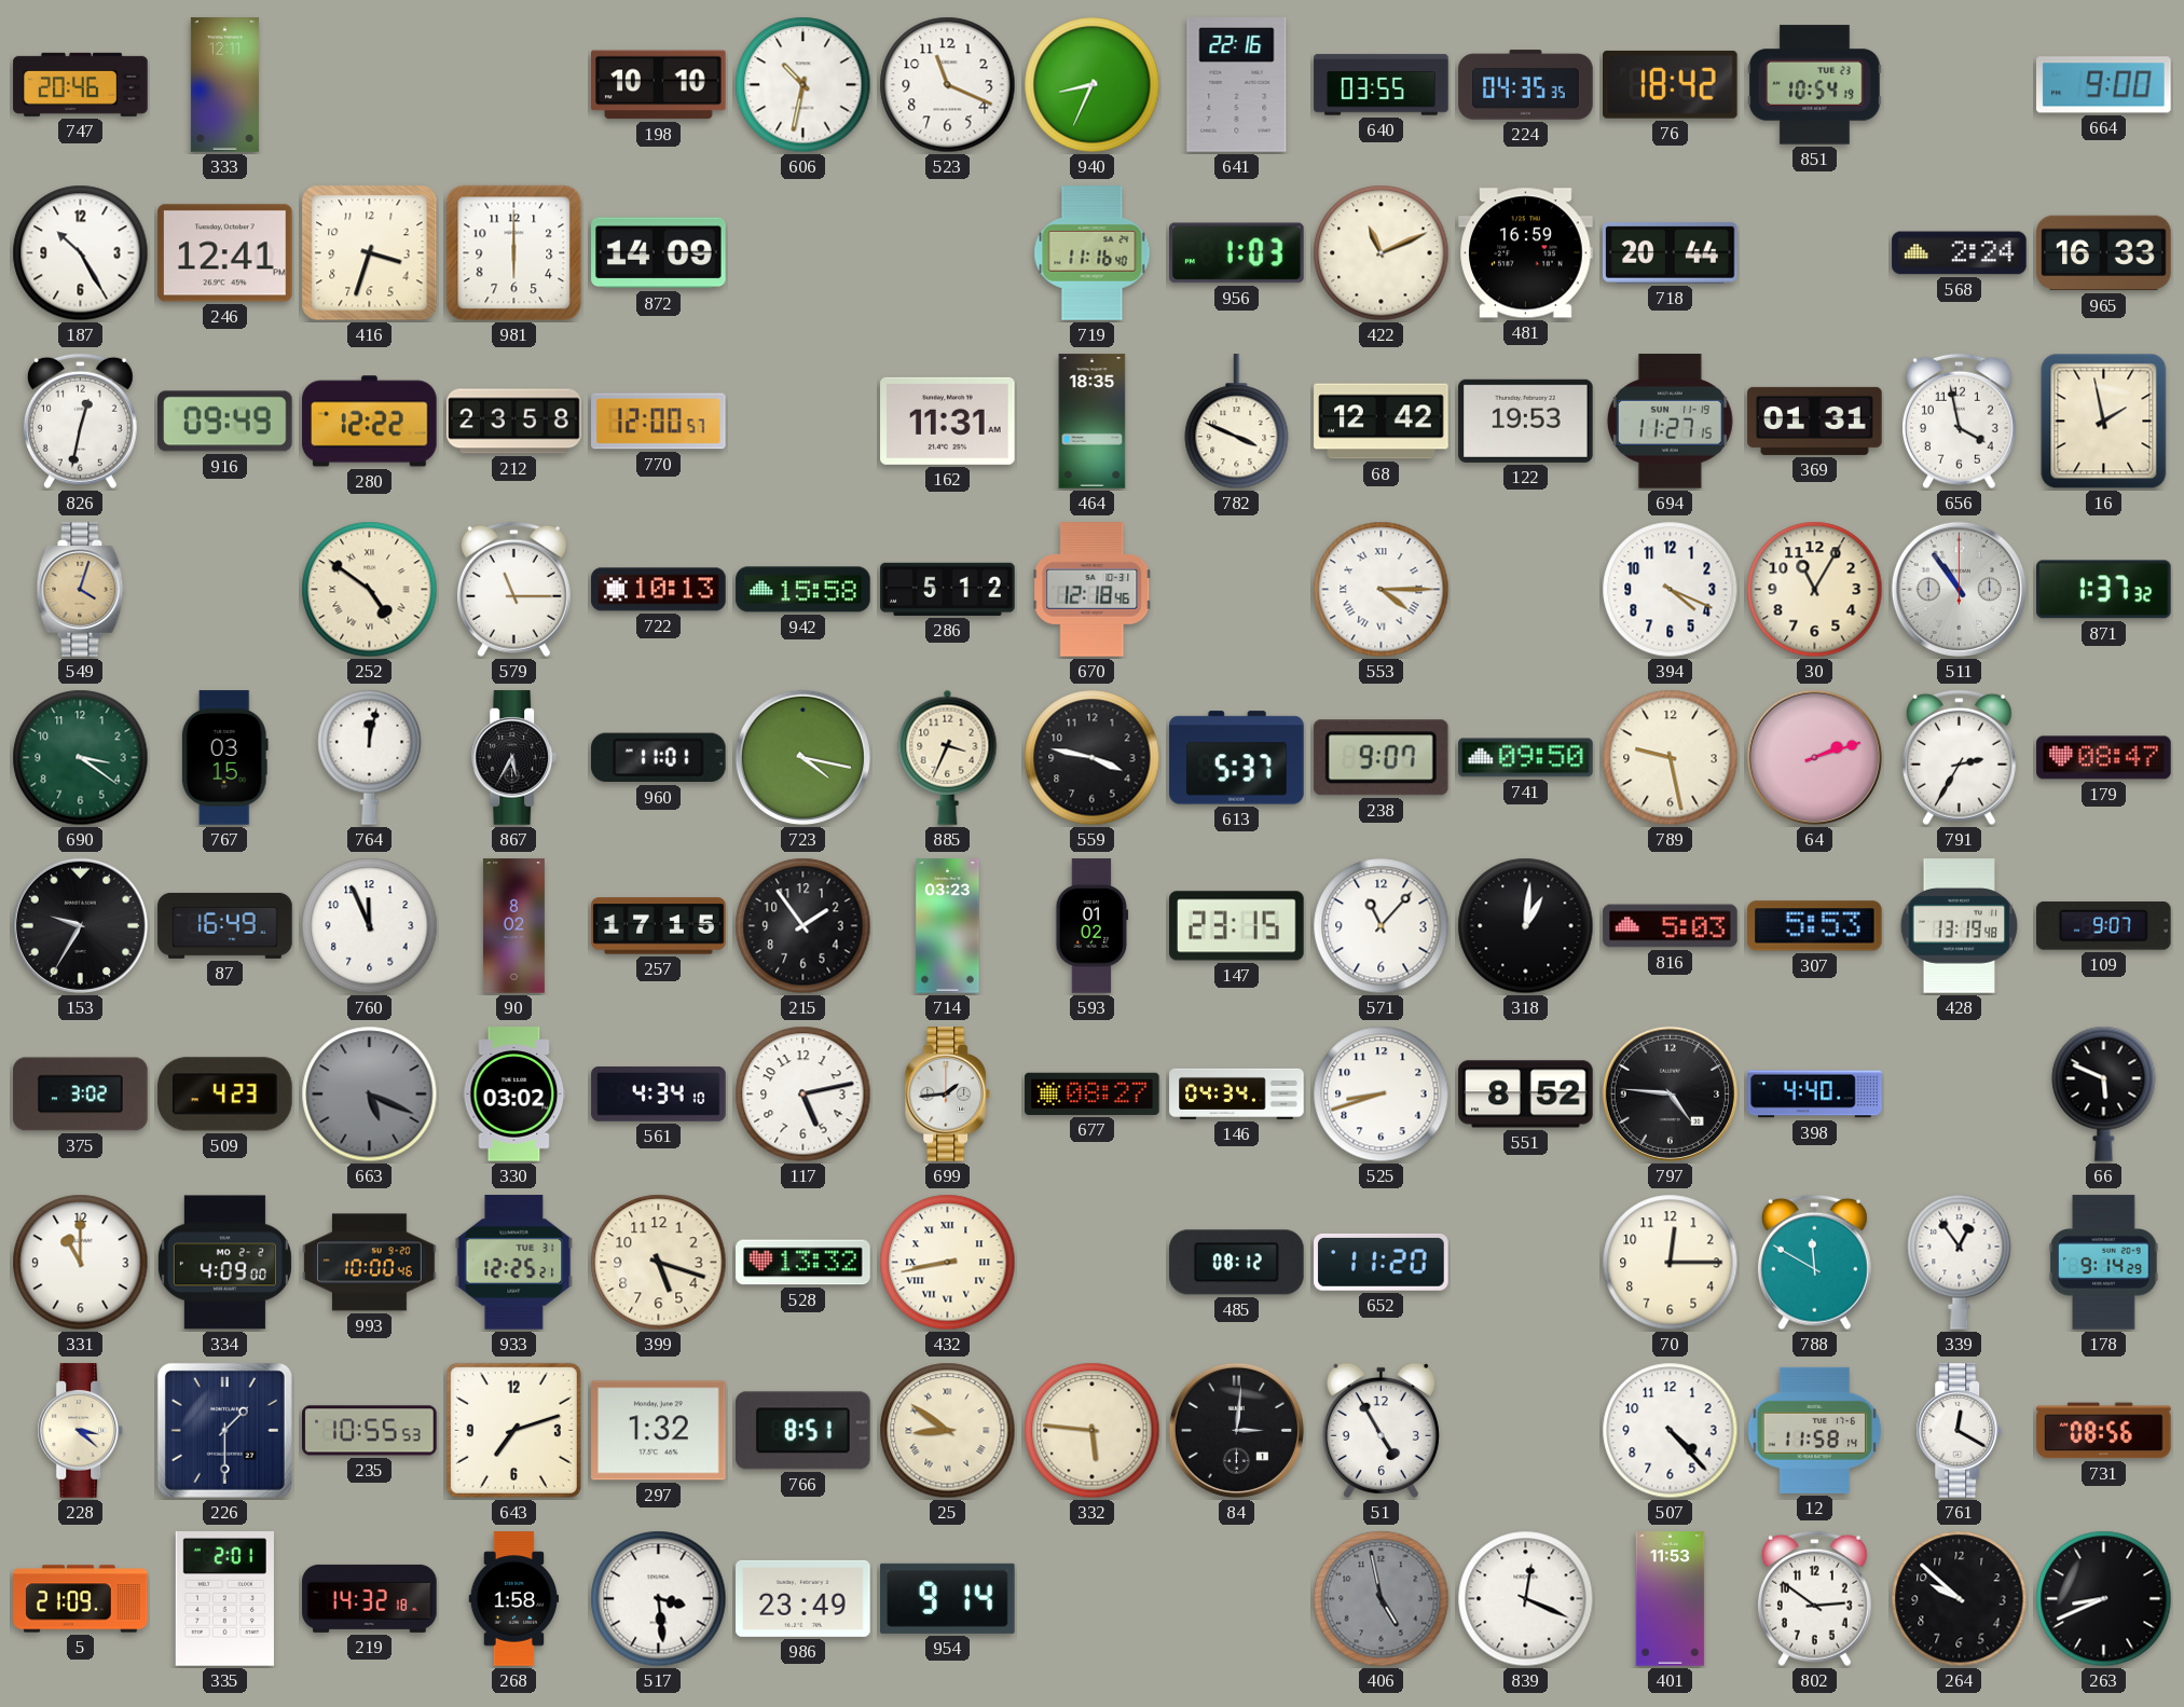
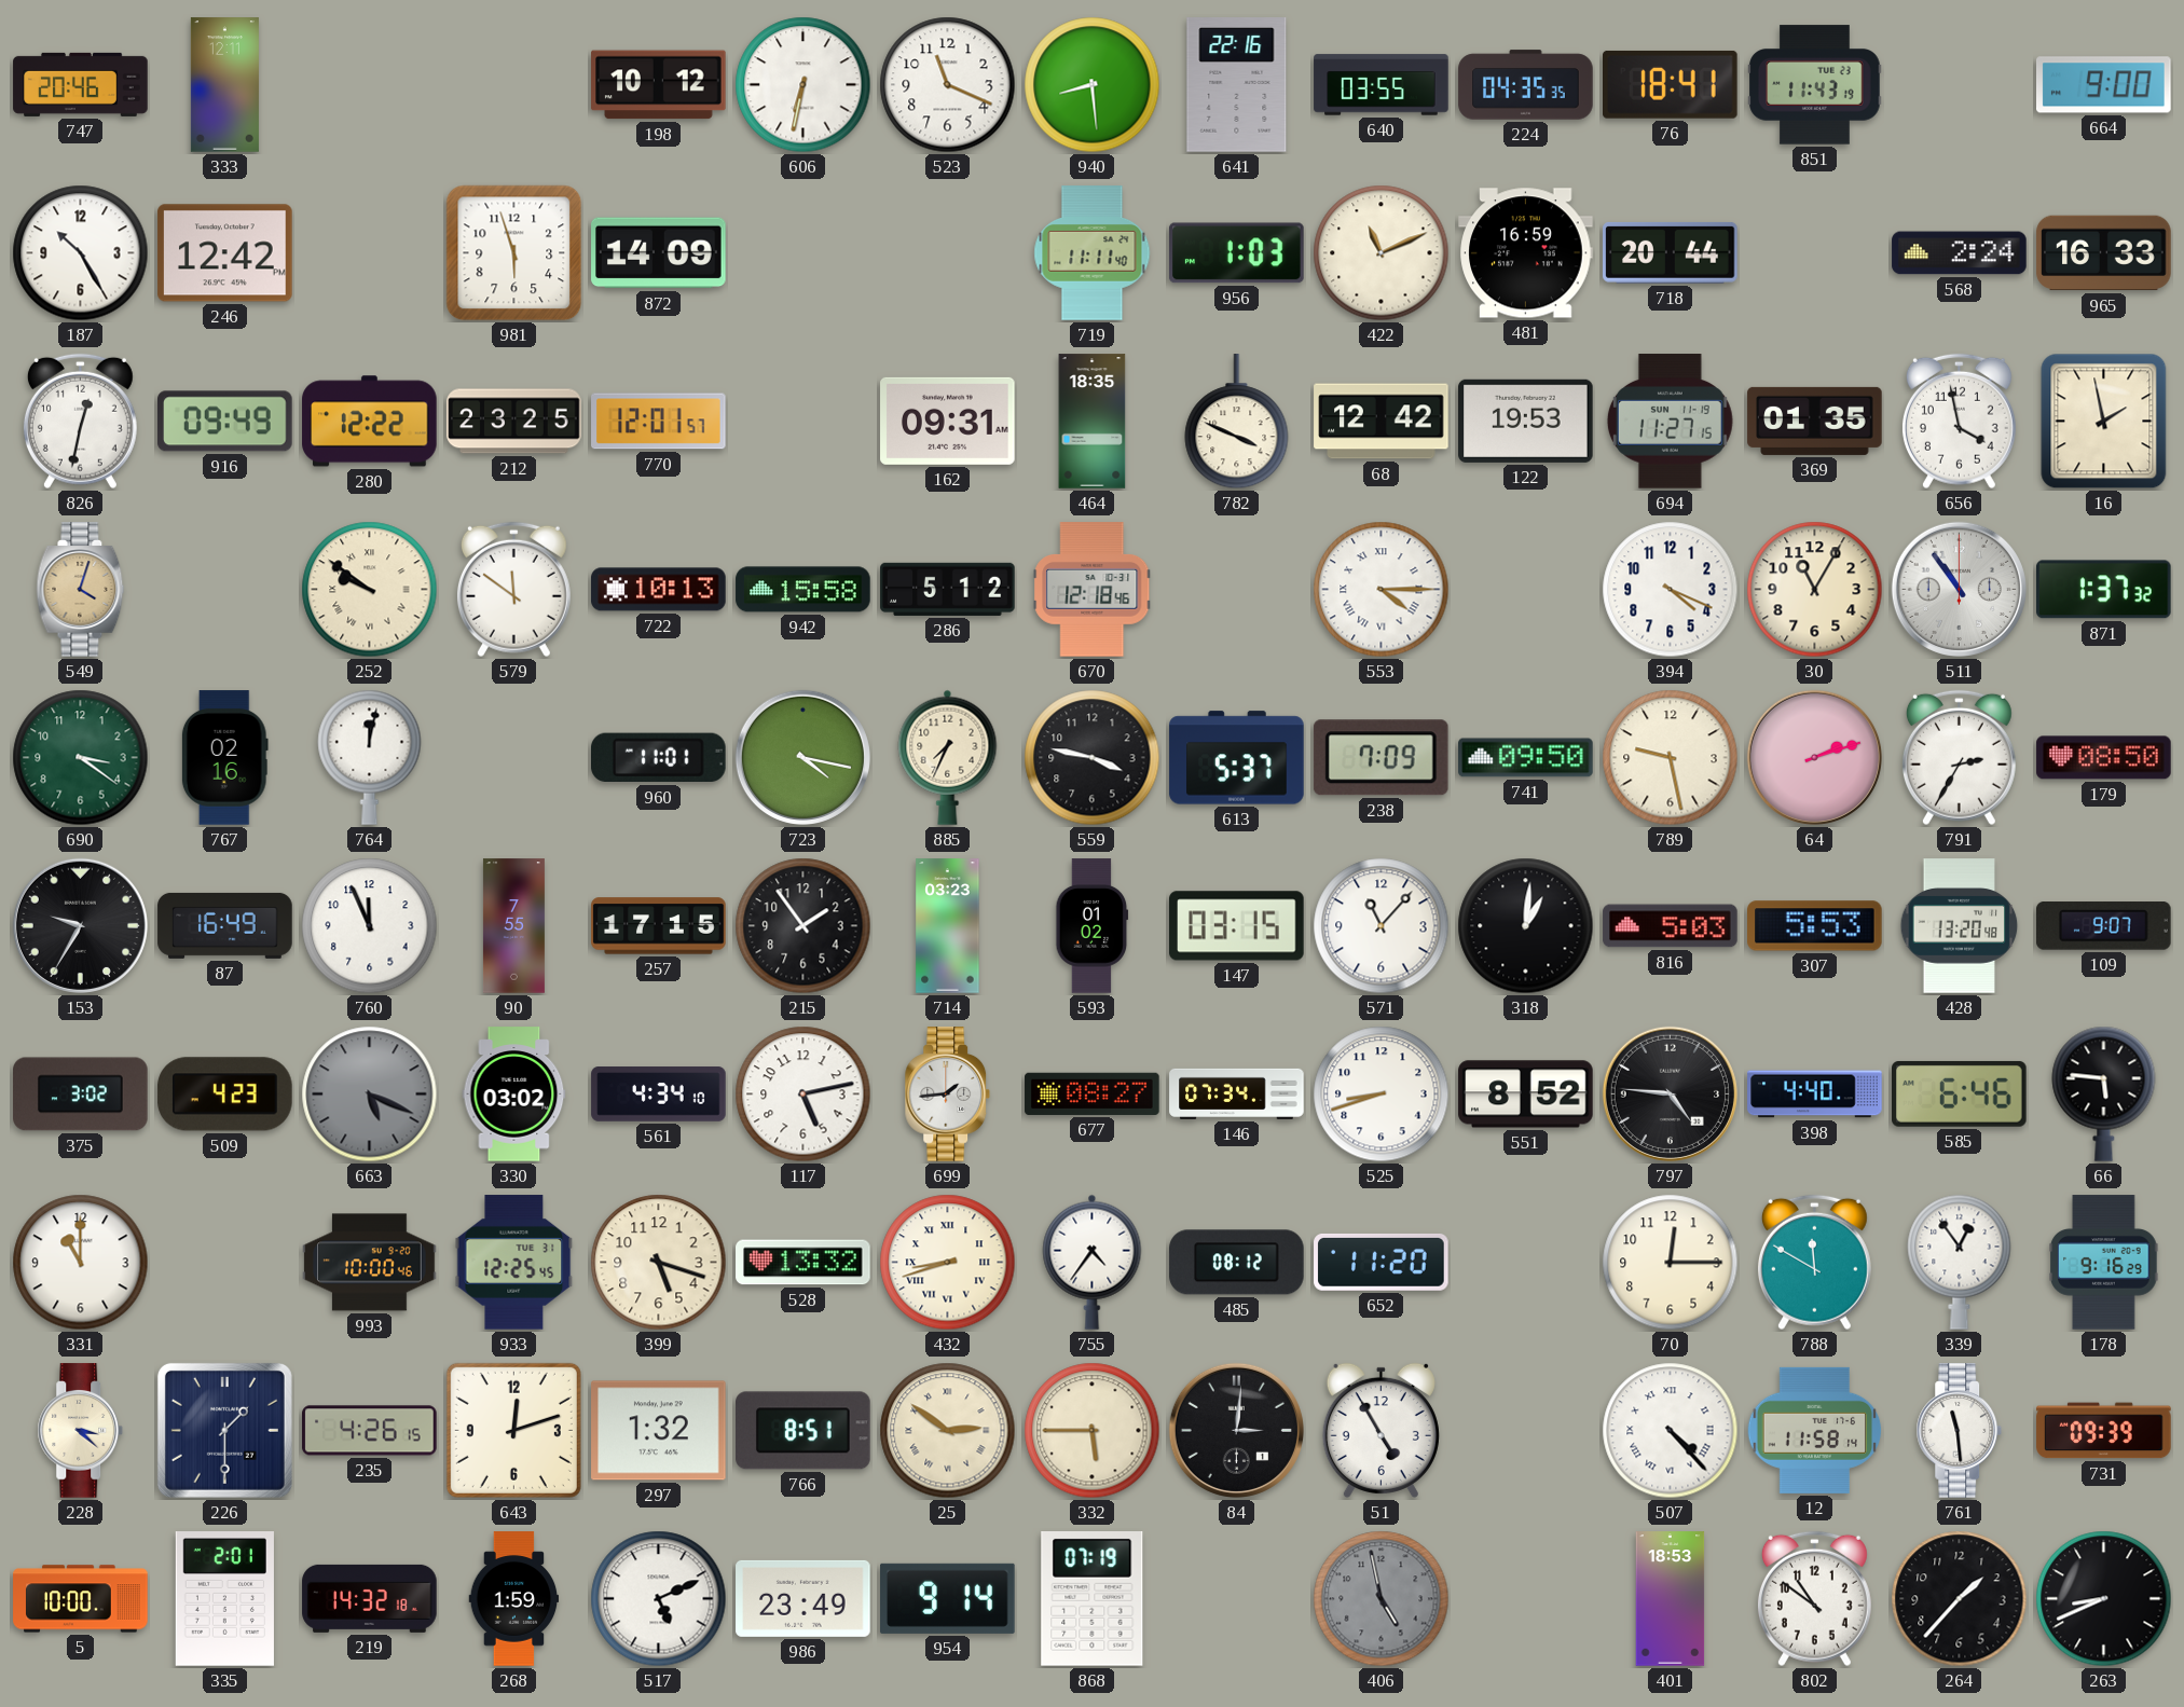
198: 10:10 -> 10:12
606: 10:32 -> 6:32
940: 8:34 -> 8:29
76: 18:42 -> 18:41
851: 10:54 -> 11:43
246: 12:41 -> 12:42
416: 3:33 -> none
981: 6:00 -> 5:57
719: 11:16 -> 11:11
212: 23:58 -> 23:25
770: 12:00 -> 12:01
162: 11:31 -> 09:31
369: 01:31 -> 01:35
252: 4:51 -> 9:51
579: 11:15 -> 11:51
767: 03:15 -> 02:16
867: 5:35 -> none
885: 3:34 -> 7:34
238: 9:07 -> 7:09
179: 08:47 -> 08:50
90: 8:02 -> 7:55
147: 23:15 -> 03:15
428: 13:19 -> 13:20
146: 04:34 -> 07:34
585: none -> 6:46
66: 5:49 -> 5:46
334: 4:09 -> none
933: 12:25:21 -> 12:25:45
432: 8:43 -> 8:42
755: none -> 4:36
178: 9:14 -> 9:16
235: 10:55 -> 4:26
643: 7:12 -> 12:12
25: 8:51 -> 2:51
332: 5:46 -> 5:45
507 numerals: Arabic -> Roman
761: 12:20 -> 11:29
731: 08:56 -> 09:39
5: 21:09 -> 10:00
268: 1:58 -> 1:59
517: 3:29 -> 5:11
868: none -> 07:19
839: 12:19 -> none
401: 11:53 -> 18:53
802: 2:51 -> 10:51
264: 9:52 -> 1:37
